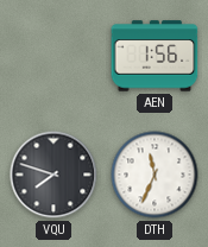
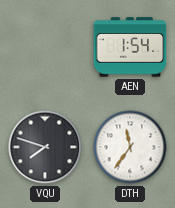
AEN: 1:56 -> 1:54
DTH: 11:34 -> 11:36
